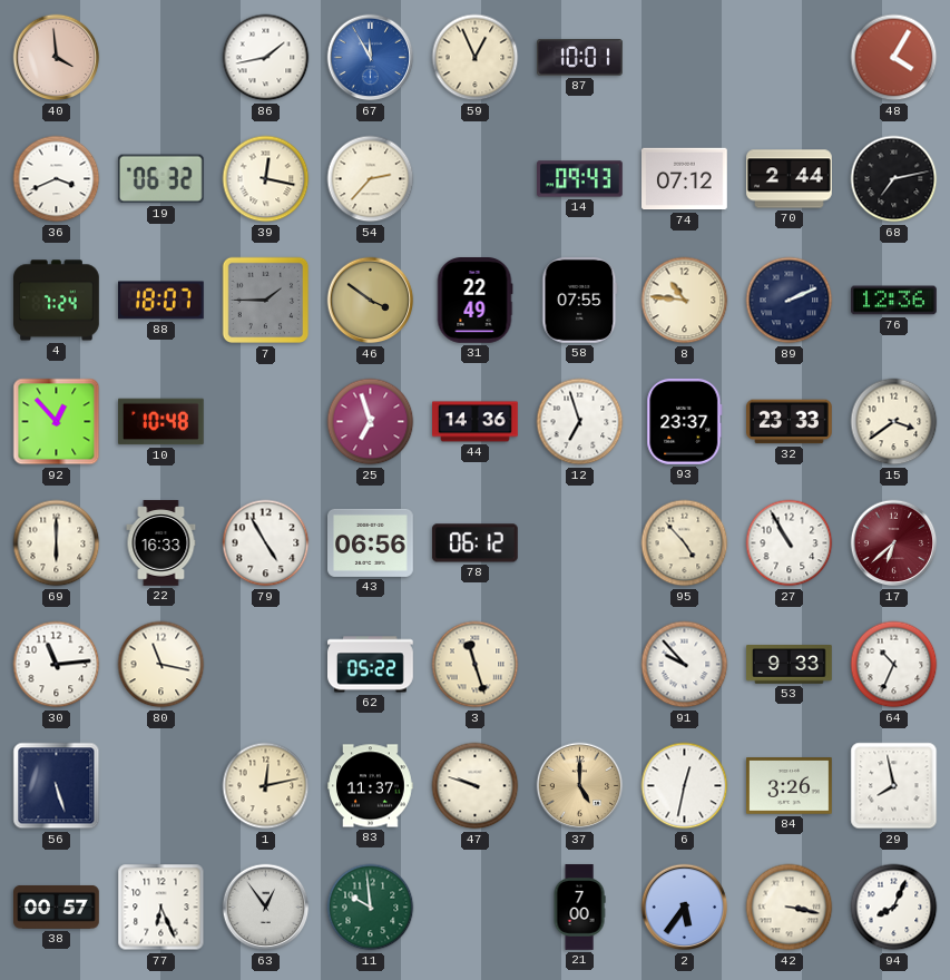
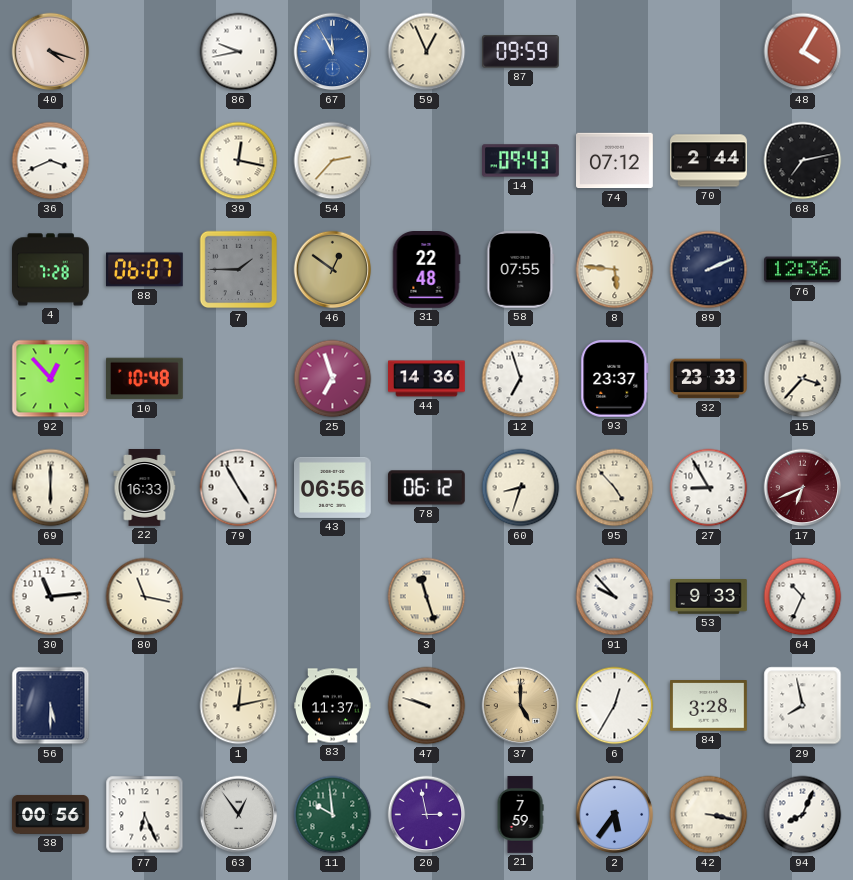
40: 3:59 -> 4:18
86: 1:43 -> 9:43
87: 10:01 -> 09:59
19: 06:32 -> none
4: 7:24 -> 7:28
88: 18:07 -> 06:07
46: 3:51 -> 12:51
31: 22:49 -> 22:48
8: 10:46 -> 5:46
15: 3:39 -> 3:37
60: none -> 8:33
27: 10:55 -> 8:55
17: 6:38 -> 6:41
62: 05:22 -> none
56: 5:27 -> 5:30
6: 12:32 -> 12:35
84: 3:26 -> 3:28
38: 00:57 -> 00:56
20: none -> 2:58
21: 7:00 -> 7:59
